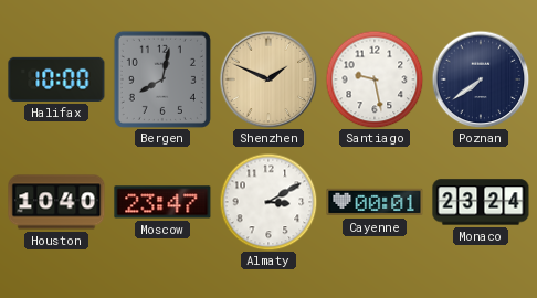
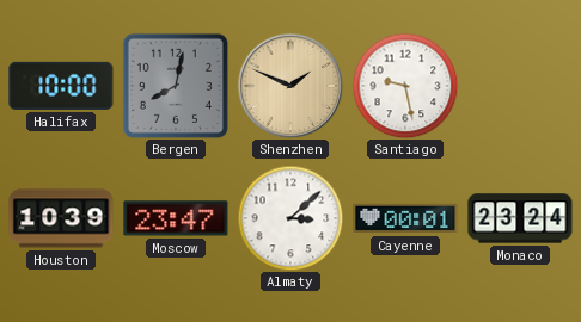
Poznan: 7:39 -> none
Houston: 10:40 -> 10:39
Almaty: 3:10 -> 3:08
